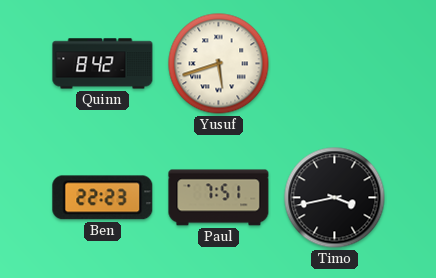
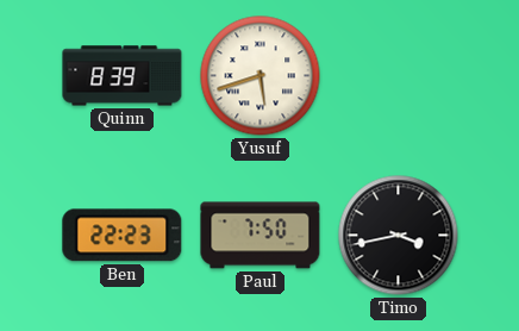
Quinn: 8:42 -> 8:39
Paul: 7:51 -> 7:50
